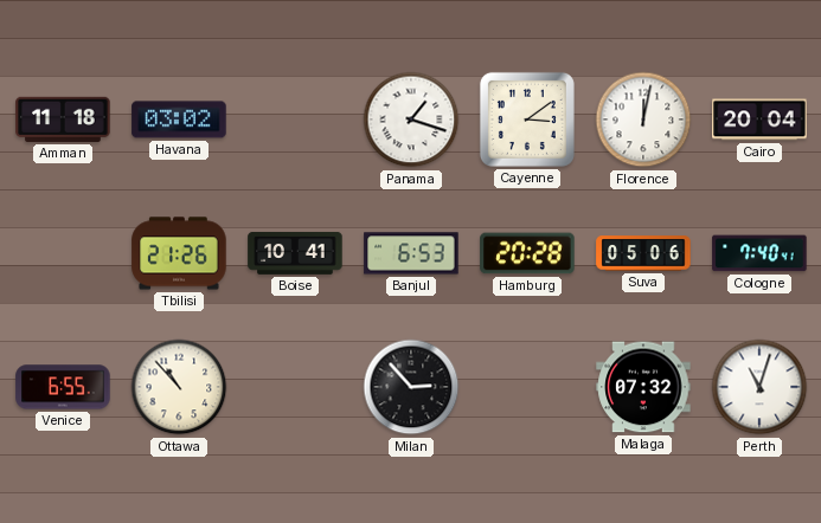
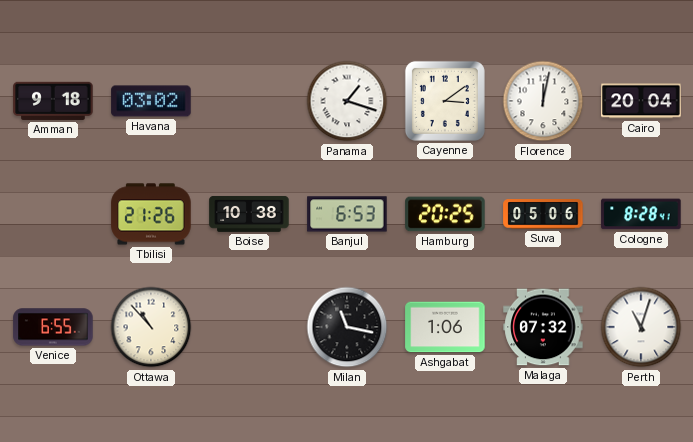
Amman: 11:18 -> 9:18
Boise: 10:41 -> 10:38
Hamburg: 20:28 -> 20:25
Cologne: 7:40 -> 8:28
Milan: 2:53 -> 11:17
Ashgabat: none -> 1:06
